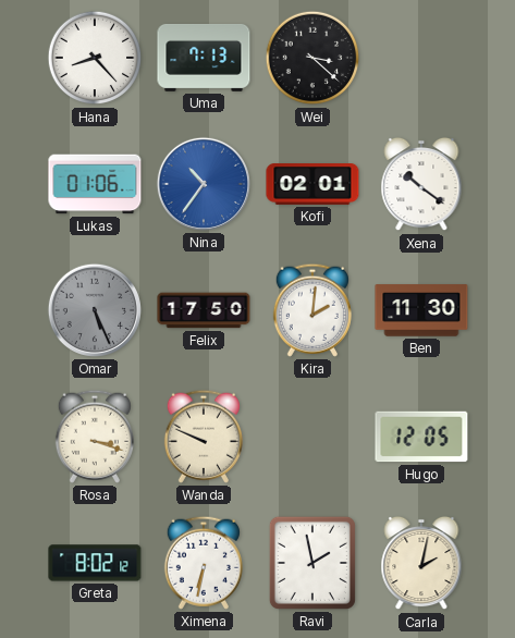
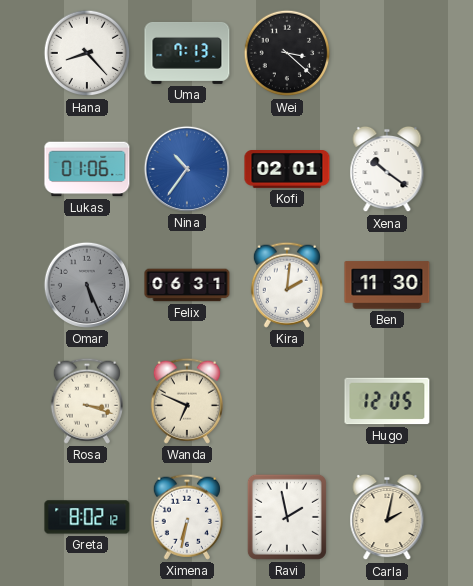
Felix: 17:50 -> 06:31
Wanda: 9:49 -> 6:49
